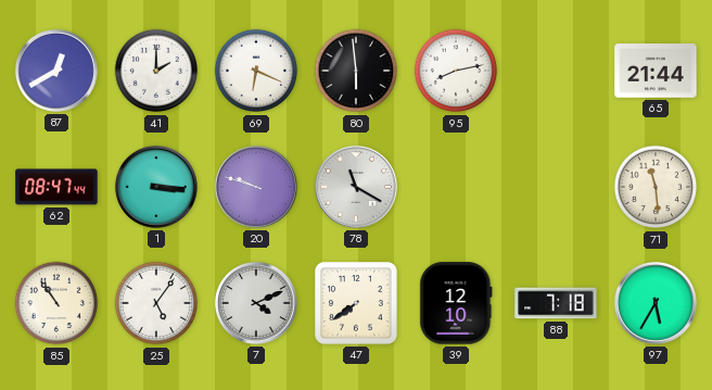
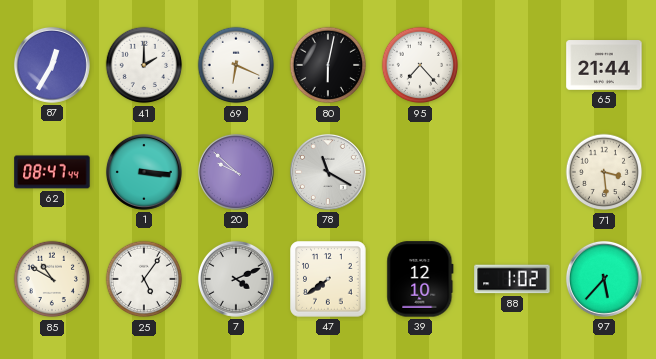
87: 12:40 -> 12:35
80: 5:59 -> 6:02
95: 8:13 -> 7:23
20: 9:48 -> 9:52
71: 11:29 -> 3:29
85: 10:54 -> 10:50
88: 7:18 -> 1:02
97: 5:35 -> 5:37
